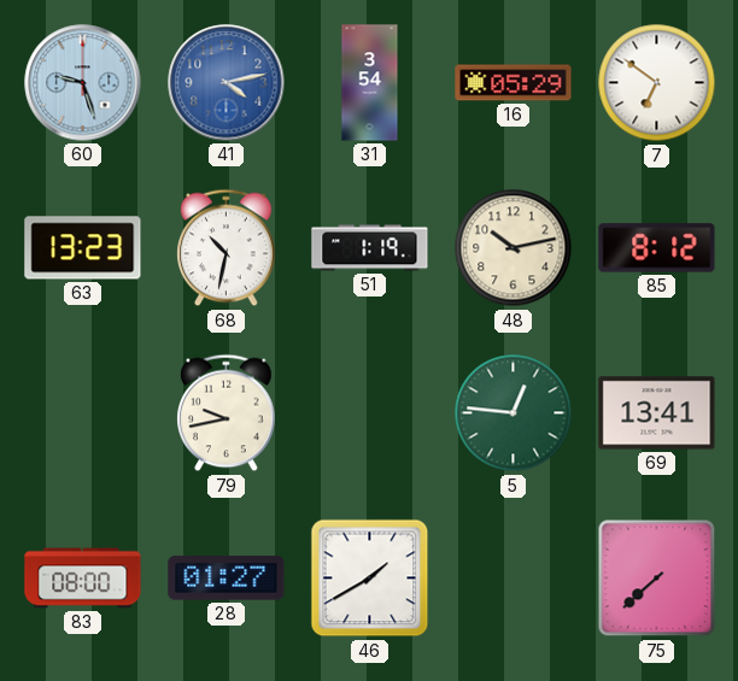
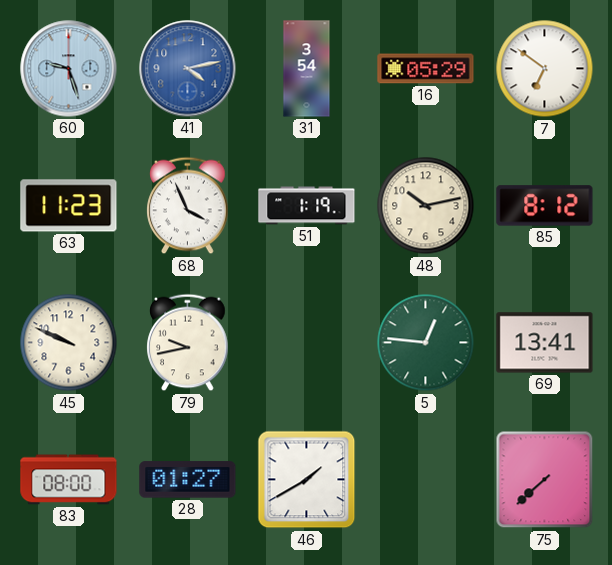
63: 13:23 -> 11:23
68: 10:32 -> 3:56
45: none -> 9:49
